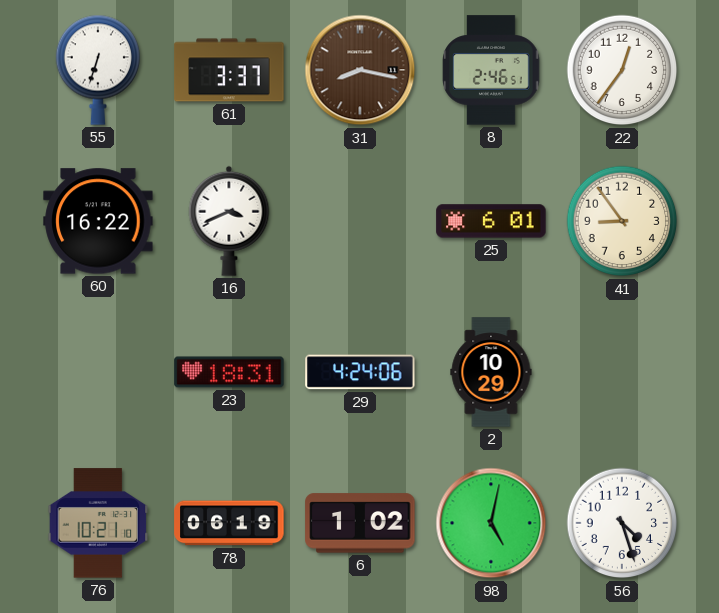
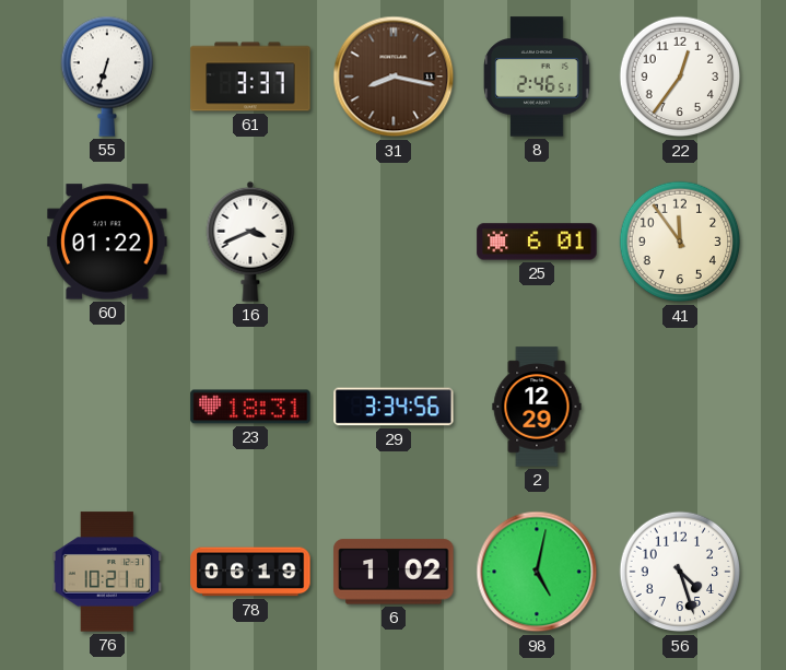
60: 16:22 -> 01:22
41: 8:54 -> 11:54
29: 4:24 -> 3:34
2: 10:29 -> 12:29
